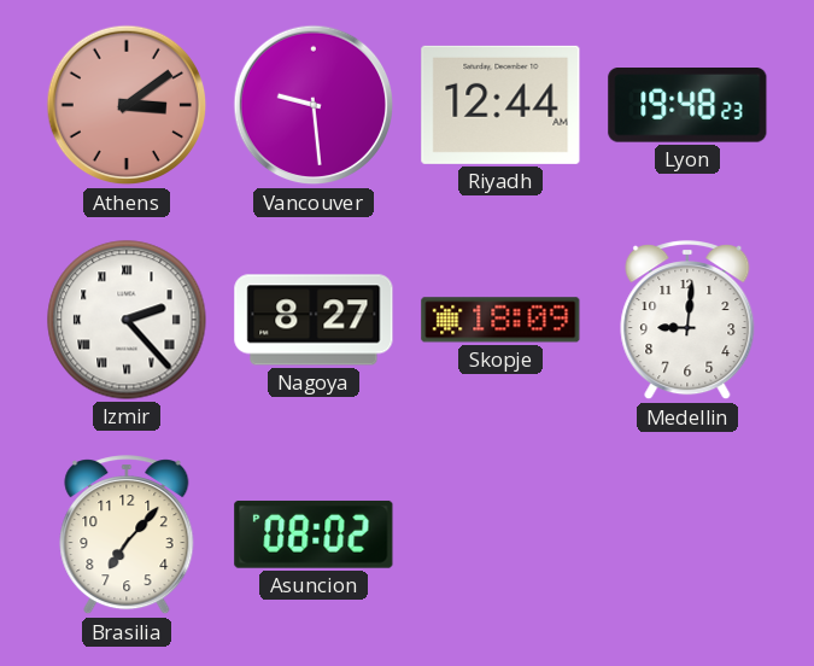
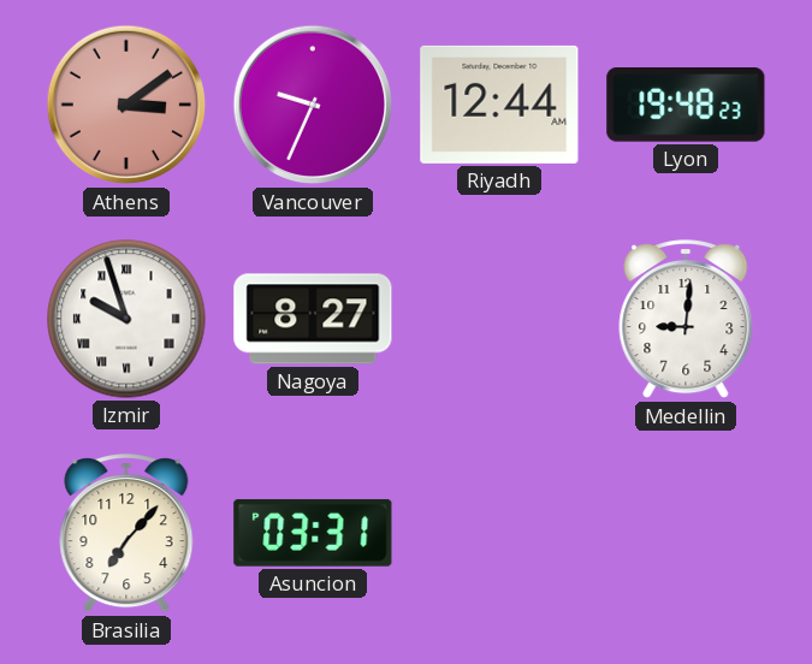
Vancouver: 9:29 -> 9:34
Izmir: 2:23 -> 9:57
Skopje: 18:09 -> none
Asuncion: 08:02 -> 03:31
